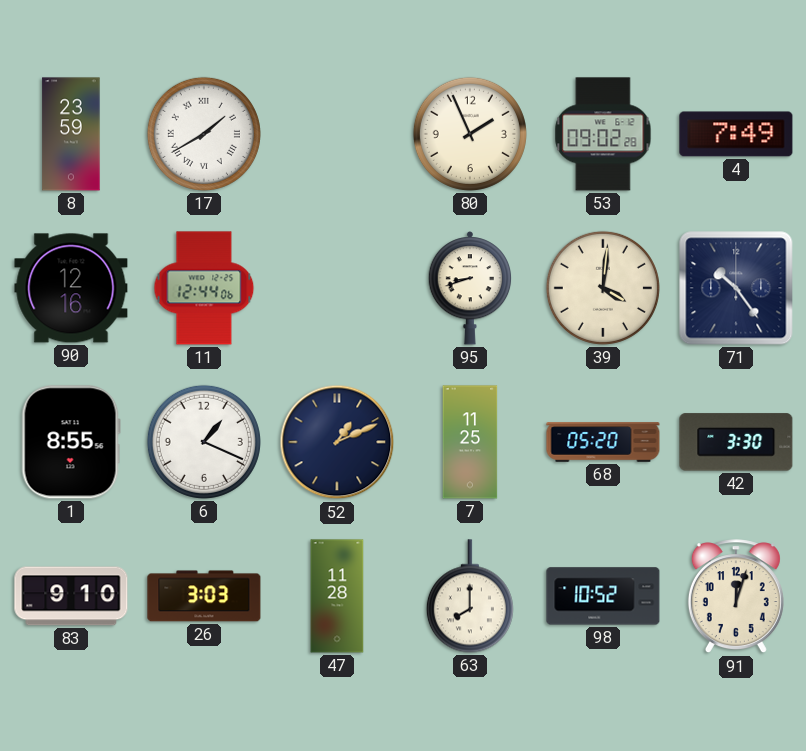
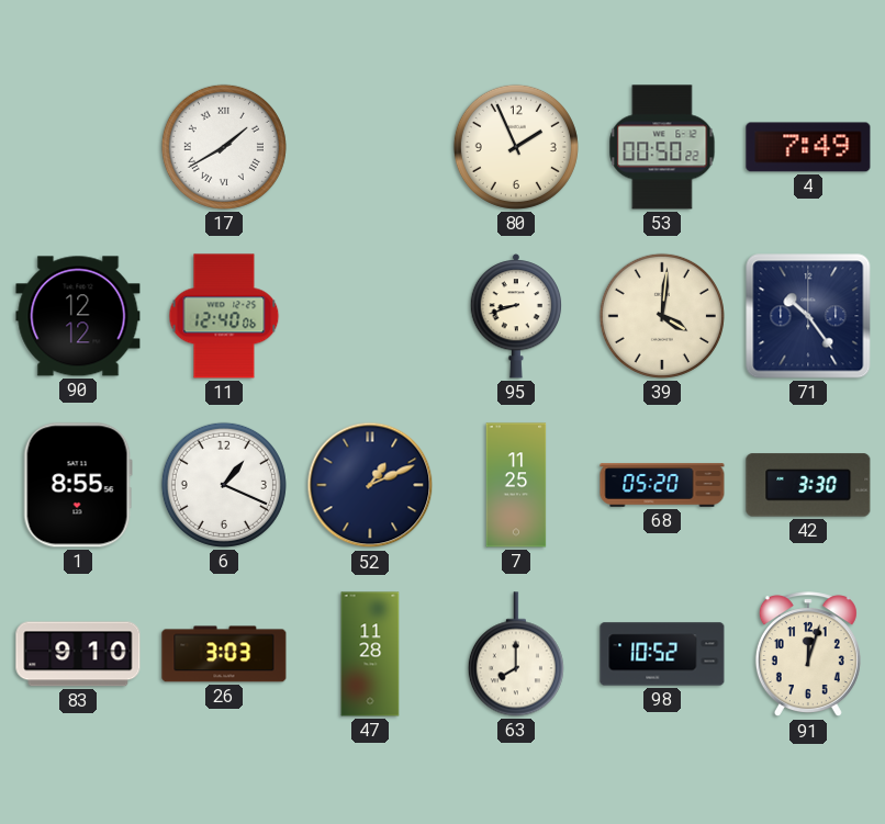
8: 23:59 -> none
53: 09:02 -> 00:50
90: 12:16 -> 12:12
11: 12:44 -> 12:40
